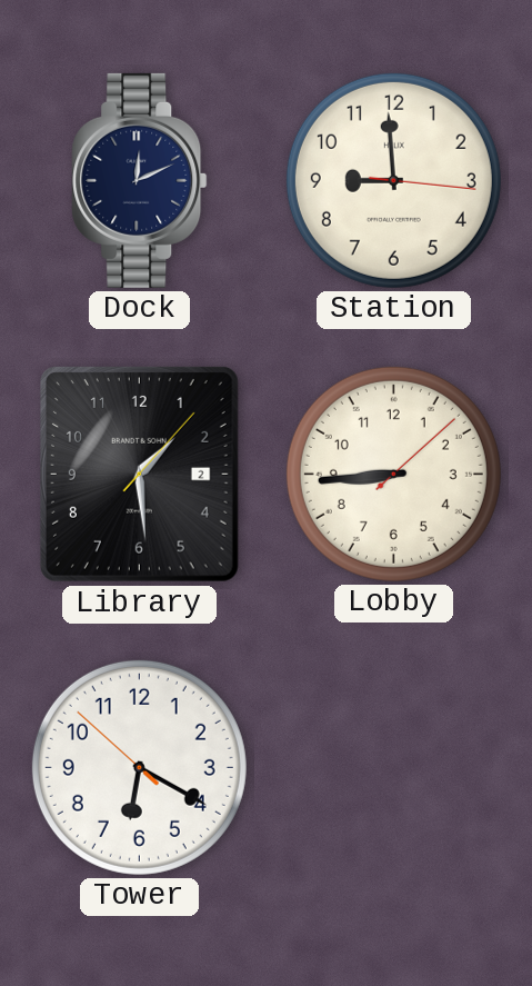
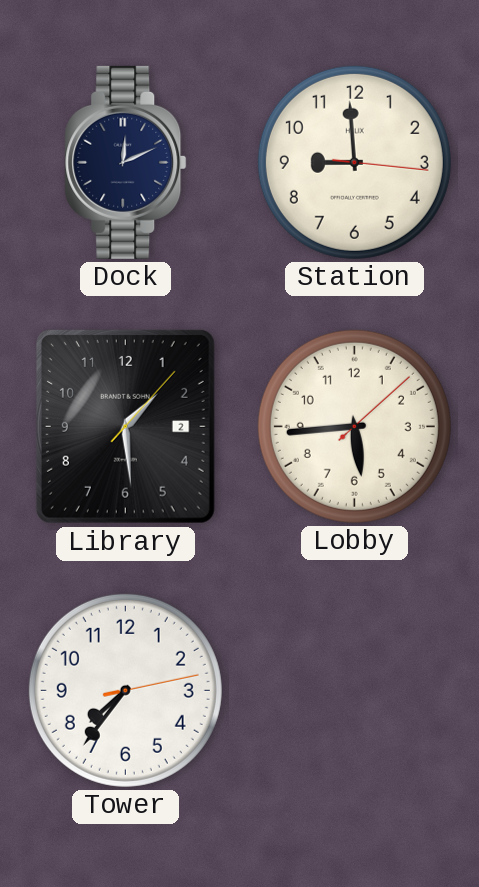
Lobby: 8:44 -> 5:44
Tower: 6:19 -> 7:36
